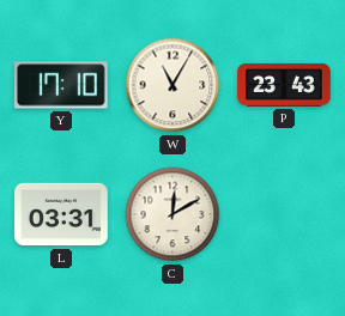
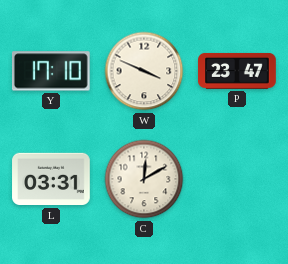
W: 11:05 -> 3:49
P: 23:43 -> 23:47
